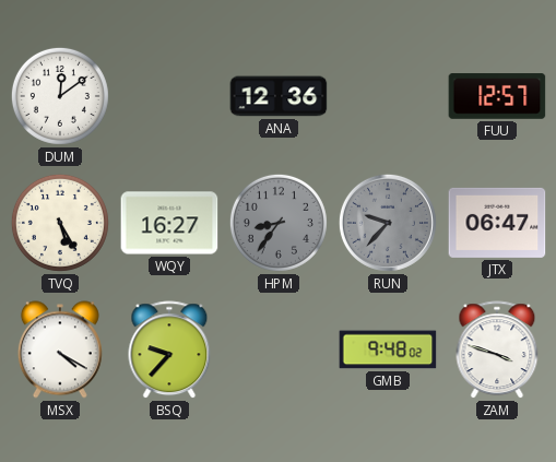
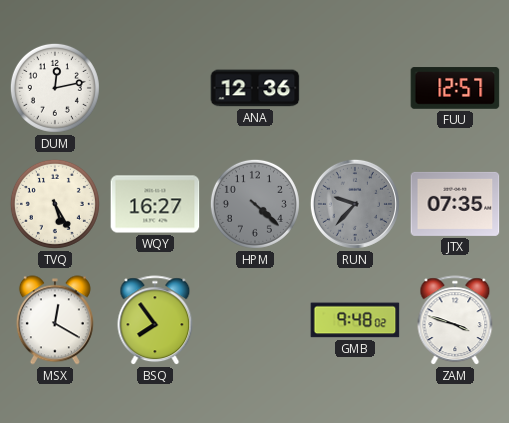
DUM: 12:09 -> 12:13
HPM: 8:36 -> 4:22
JTX: 06:47 -> 07:35
MSX: 4:20 -> 12:20
BSQ: 9:37 -> 7:54
